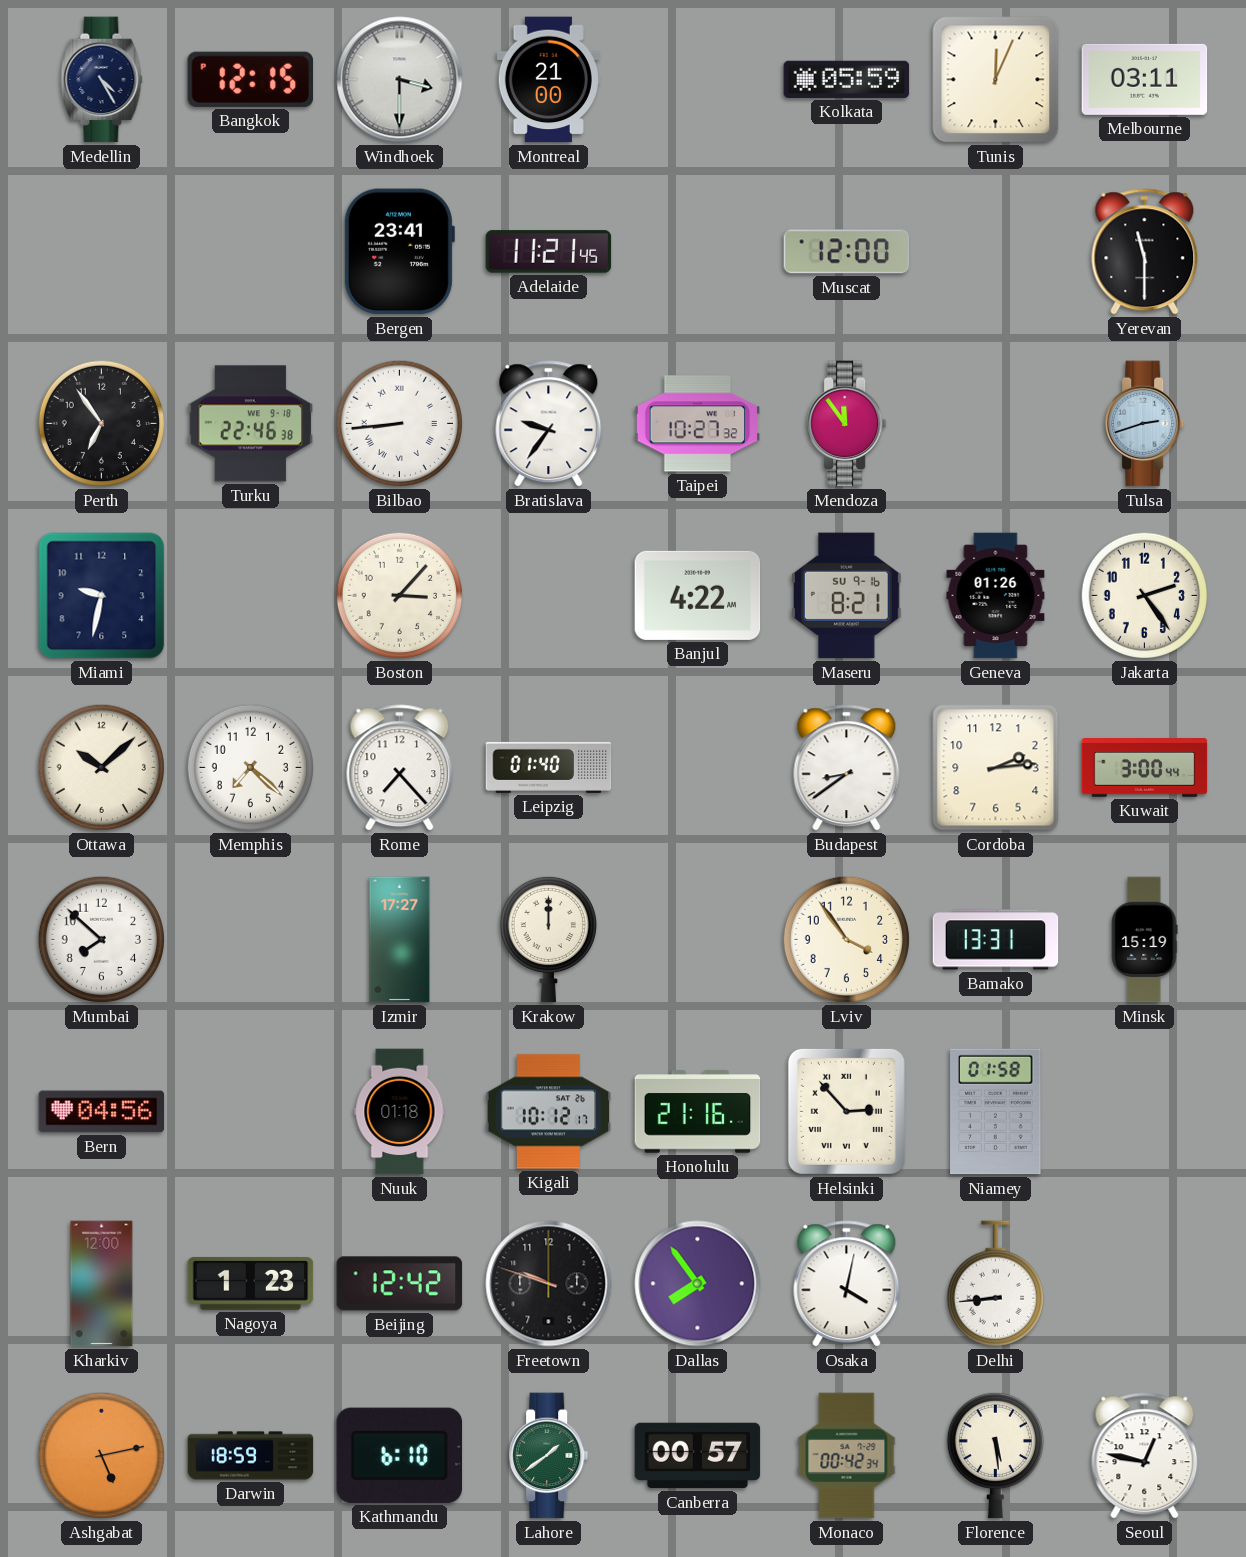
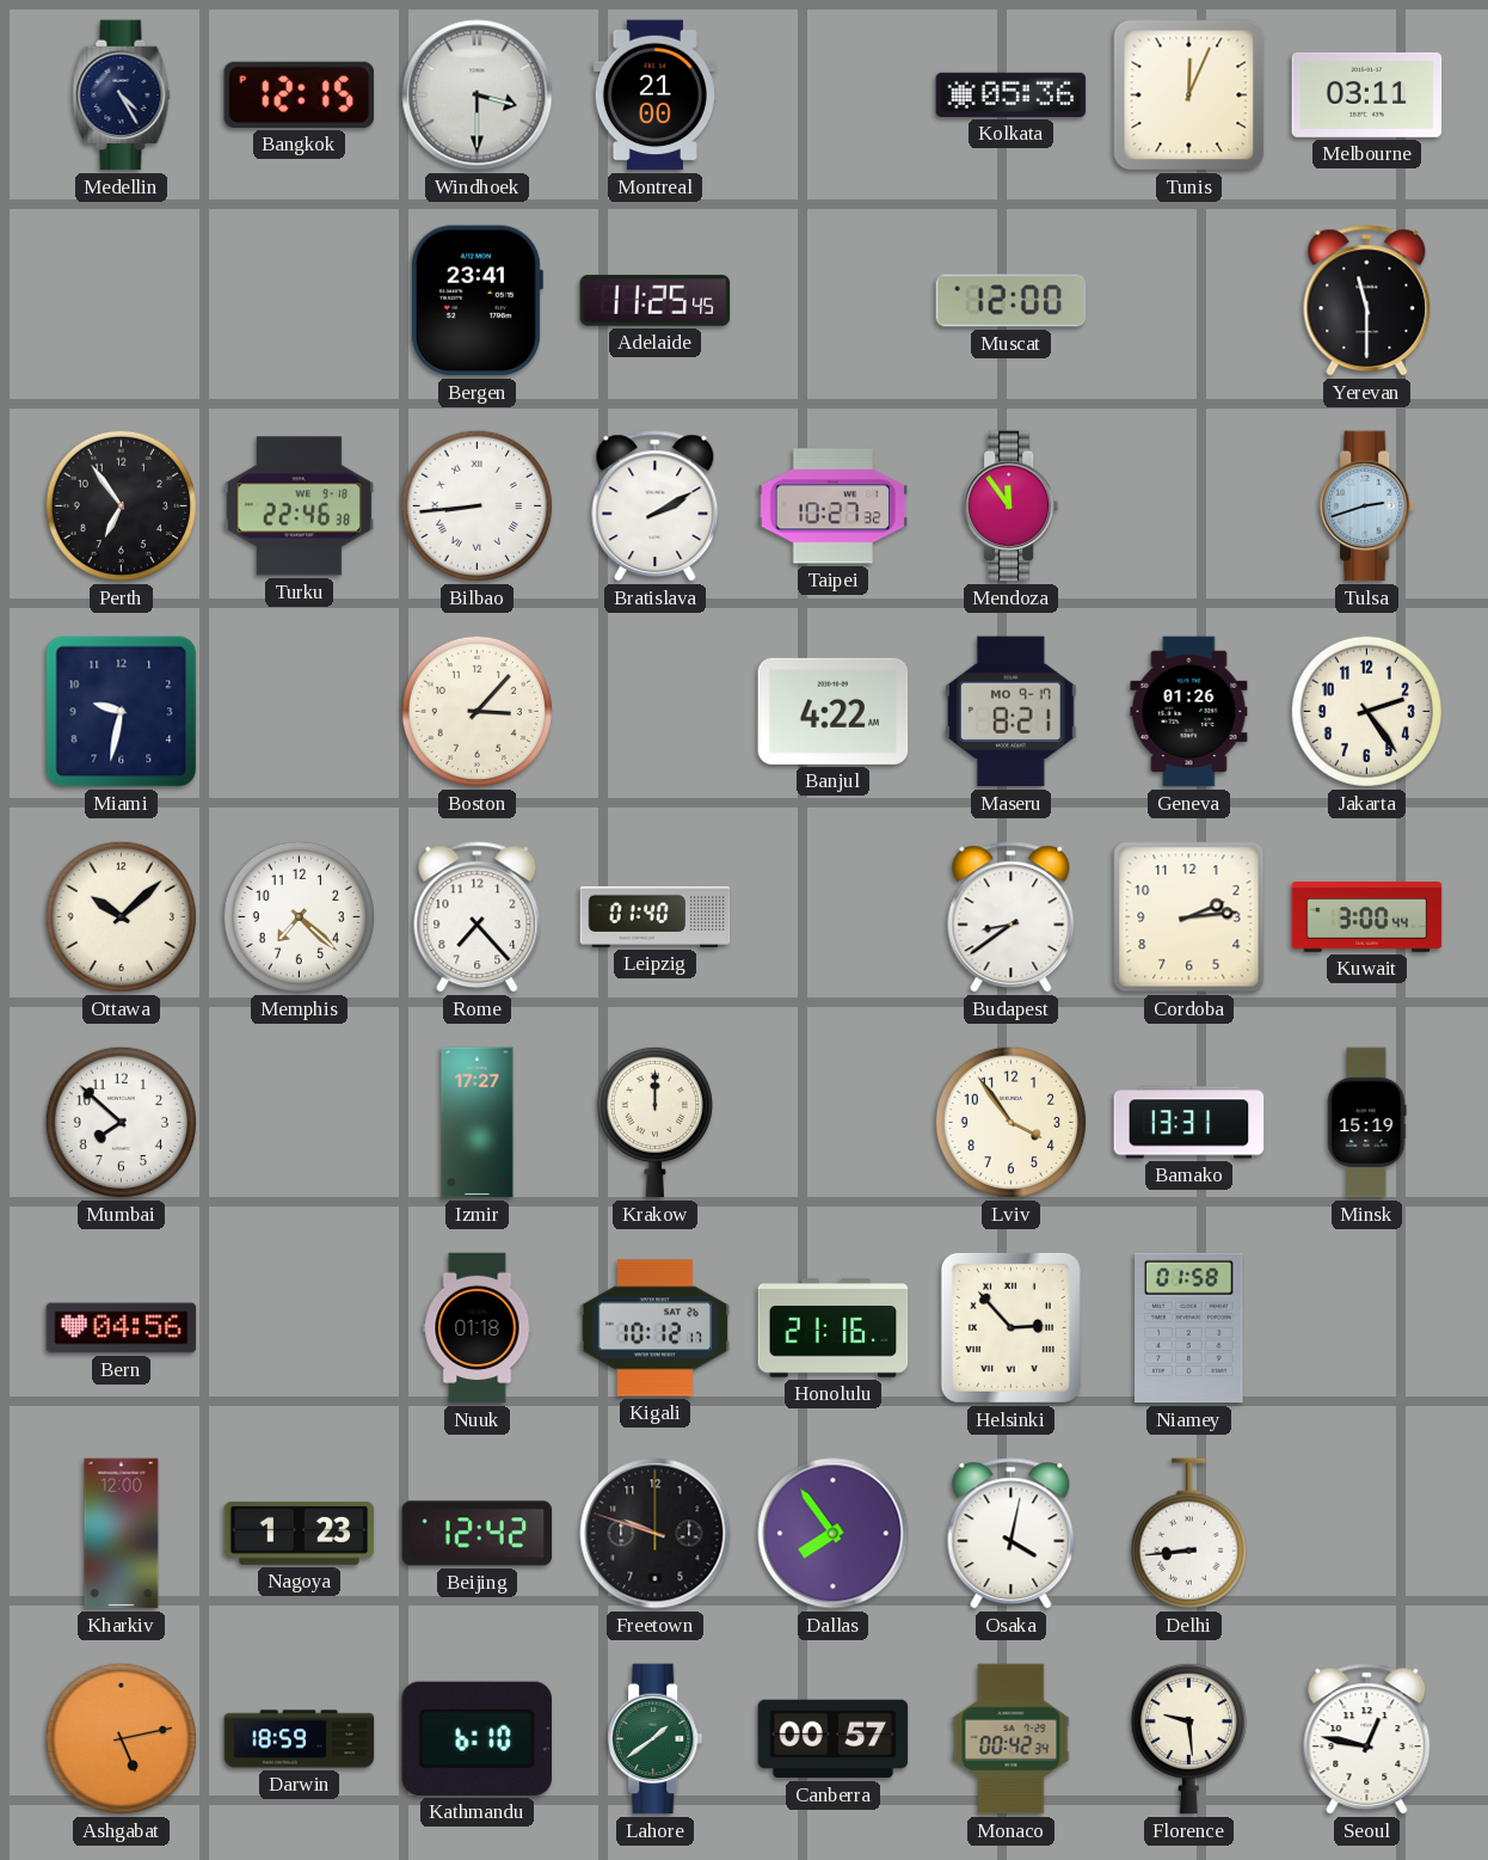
Kolkata: 05:59 -> 05:36
Adelaide: 11:21 -> 11:25
Bratislava: 9:36 -> 2:10
Maseru date: SU 9-16 -> MO 9-17
Florence: 5:29 -> 9:29
